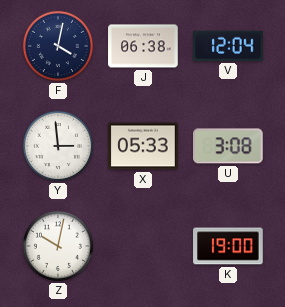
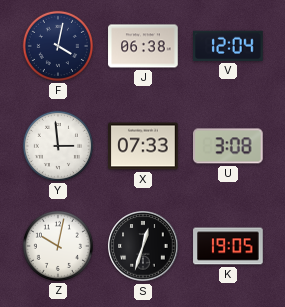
X: 05:33 -> 07:33
S: none -> 12:33
K: 19:00 -> 19:05
